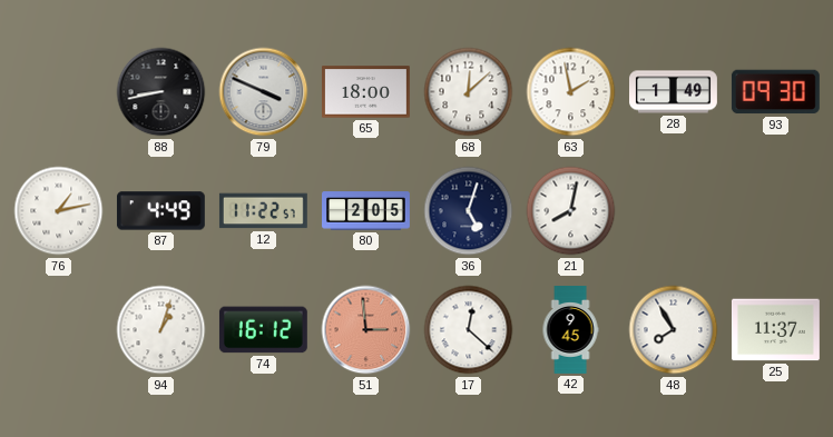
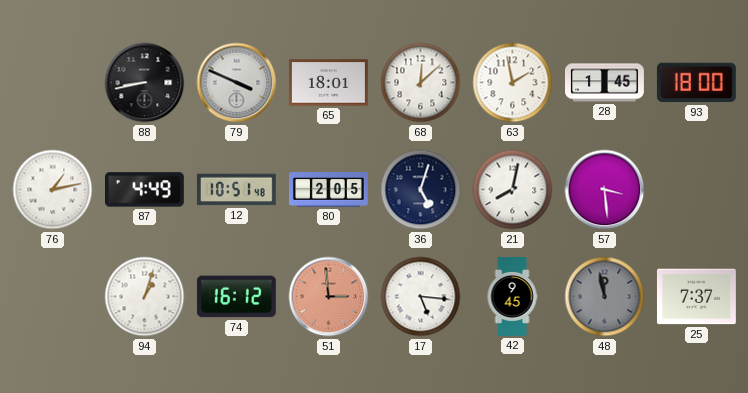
65: 18:00 -> 18:01
28: 1:49 -> 1:45
93: 09:30 -> 18:00
12: 11:22 -> 10:51
57: none -> 3:29
17: 12:22 -> 5:16
48: 7:55 -> 11:58
48 dial: white -> grey
25: 11:37 -> 7:37
